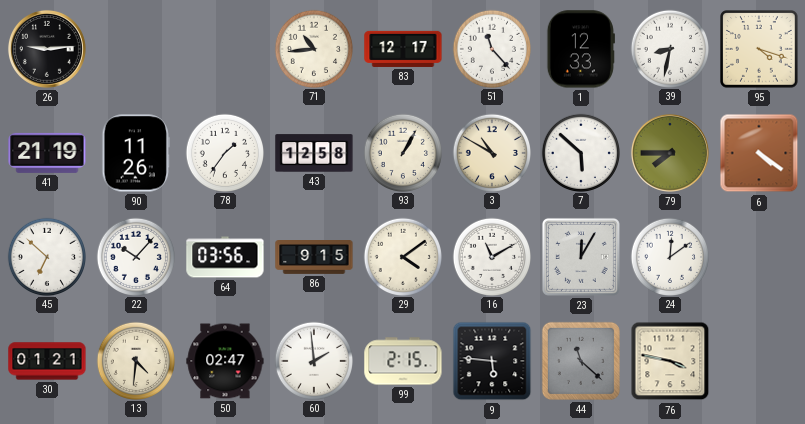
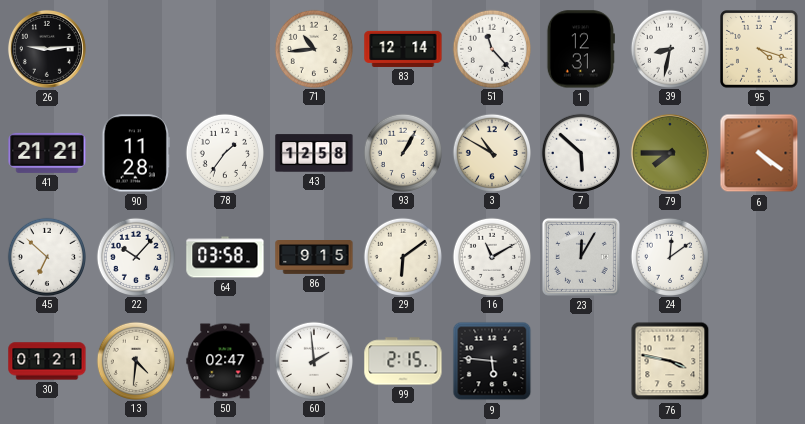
83: 12:17 -> 12:14
1: 12:33 -> 12:31
41: 21:19 -> 21:21
90: 11:26 -> 11:28
64: 03:56 -> 03:58
29: 4:09 -> 6:09
44: 11:22 -> none
